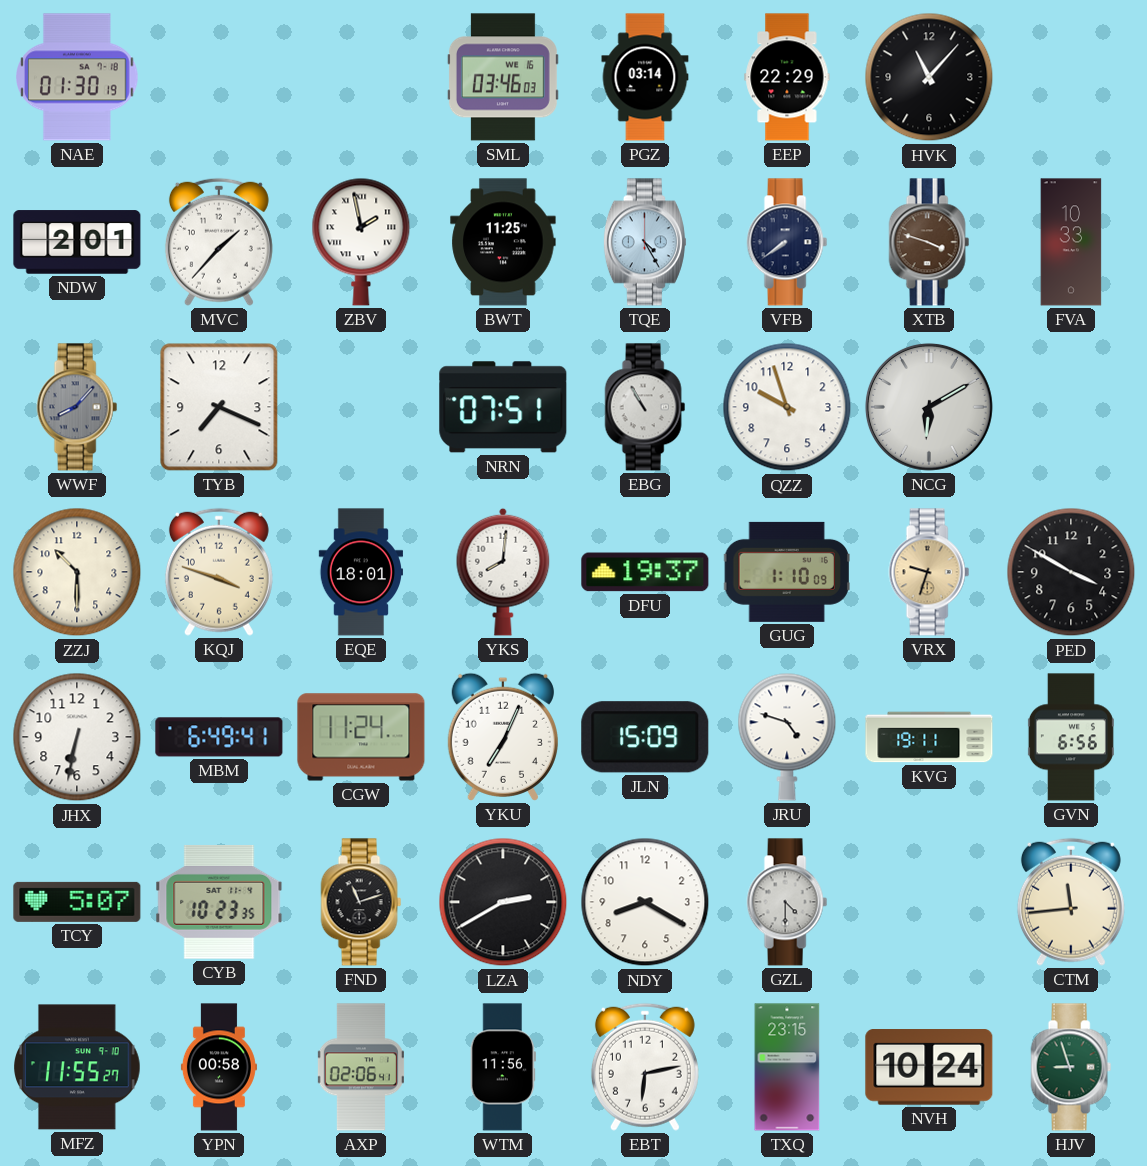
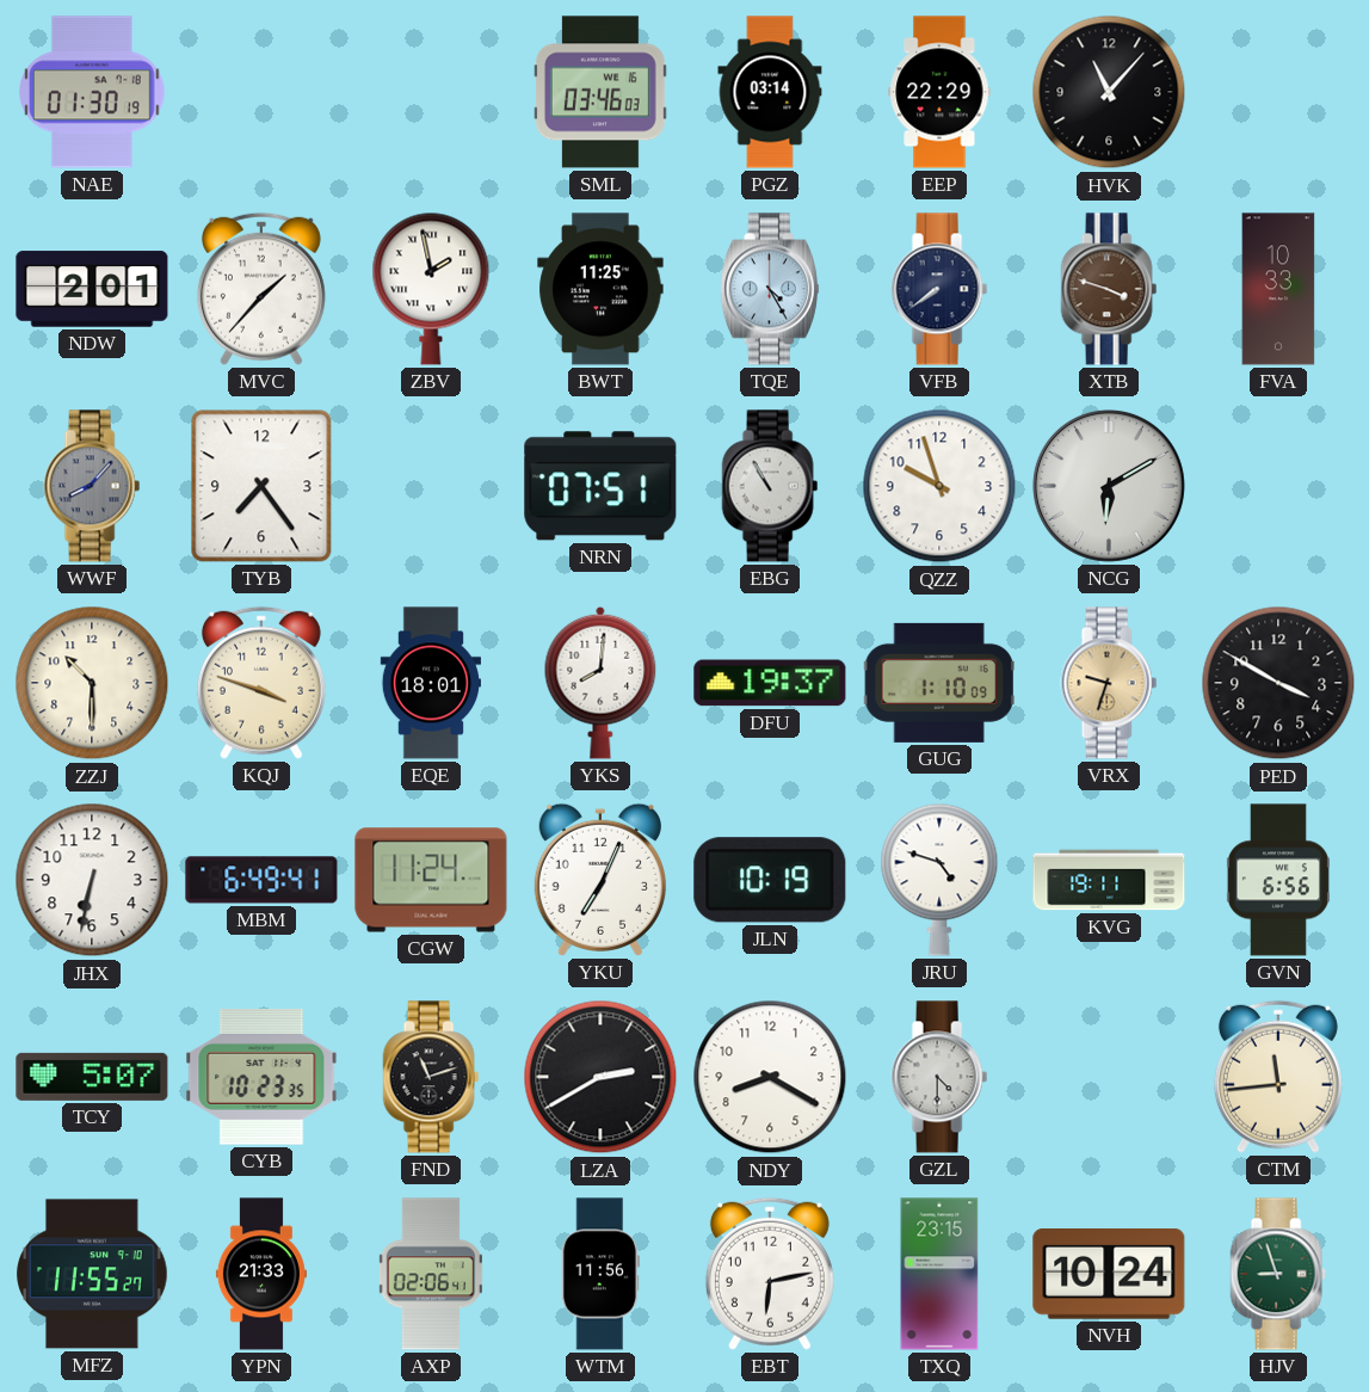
TYB: 7:19 -> 7:24
JLN: 15:09 -> 10:19
YPN: 00:58 -> 21:33
